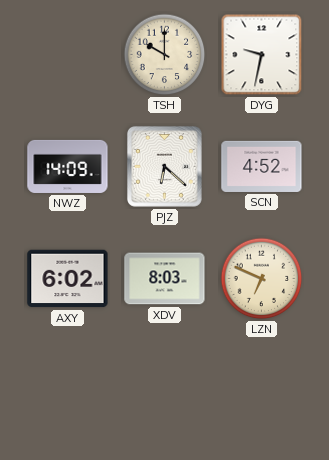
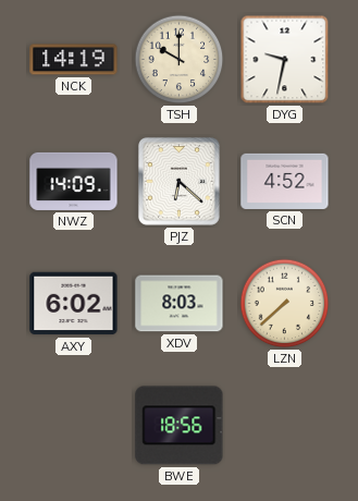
NCK: none -> 14:19
LZN: 6:49 -> 7:38
BWE: none -> 18:56
